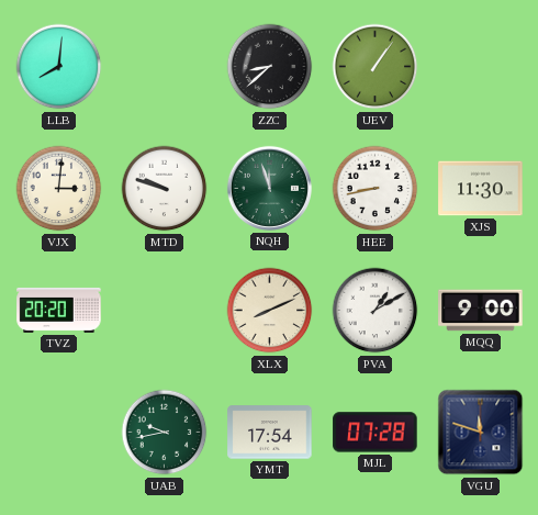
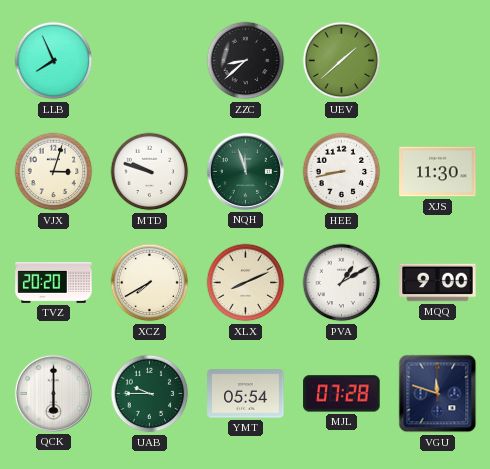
LLB: 8:01 -> 7:56
UEV: 1:06 -> 1:38
VJX: 3:01 -> 3:03
XCZ: none -> 7:40
QCK: none -> 6:00
UAB: 9:43 -> 9:45
YMT: 17:54 -> 05:54
